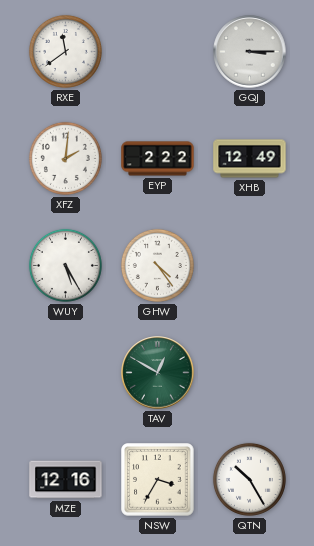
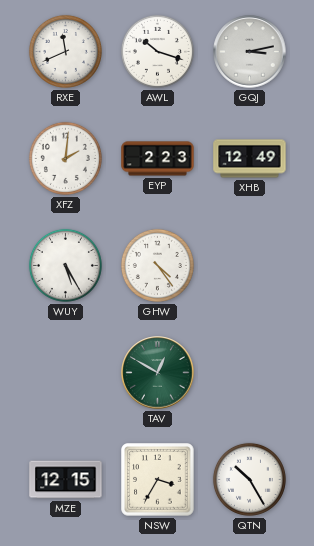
RXE: 11:39 -> 11:41
AWL: none -> 10:18
GQJ: 3:15 -> 3:13
EYP: 2:22 -> 2:23
MZE: 12:16 -> 12:15
